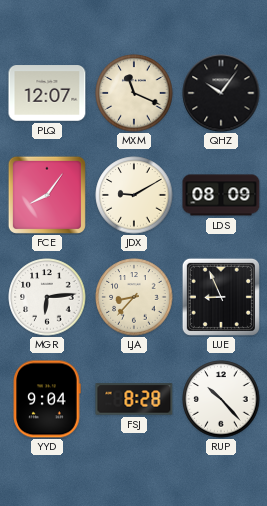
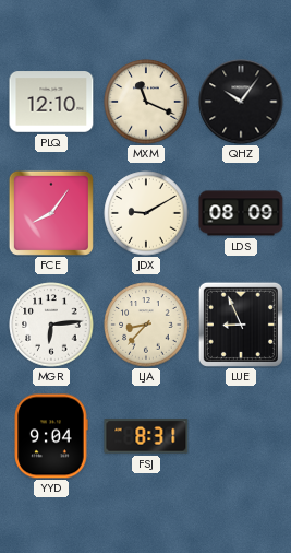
PLQ: 12:07 -> 12:10
FSJ: 8:28 -> 8:31
RUP: 10:23 -> none
